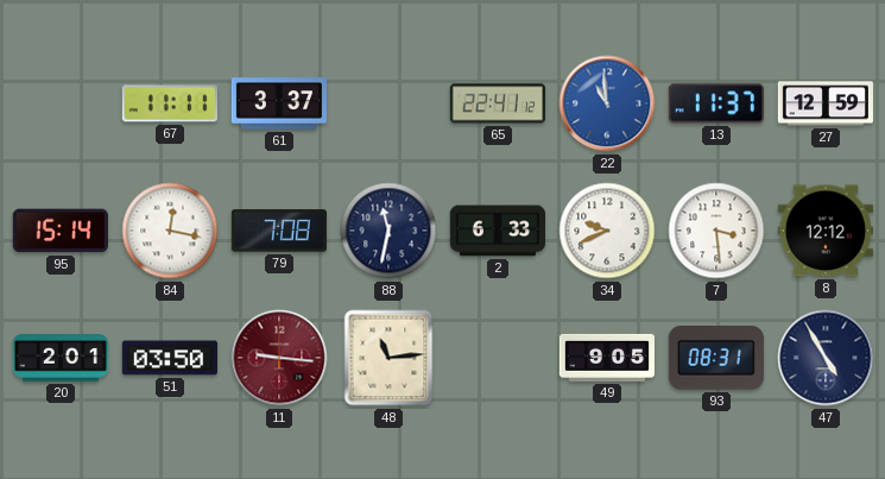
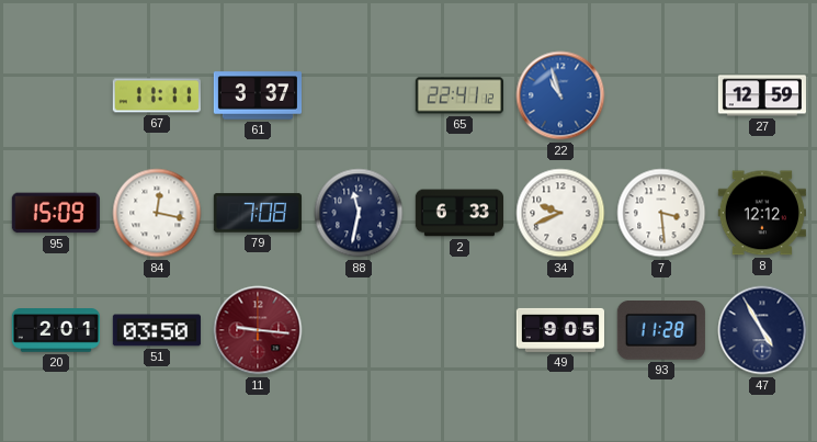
22: 10:59 -> 10:57
13: 11:37 -> none
95: 15:14 -> 15:09
48: 11:14 -> none
93: 08:31 -> 11:28
